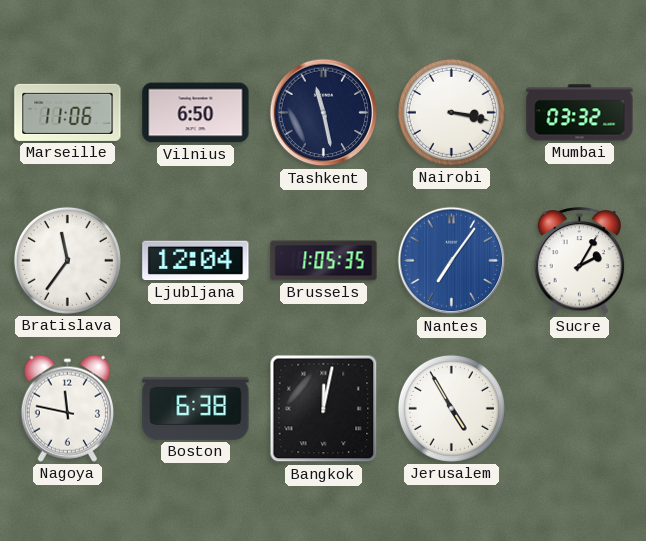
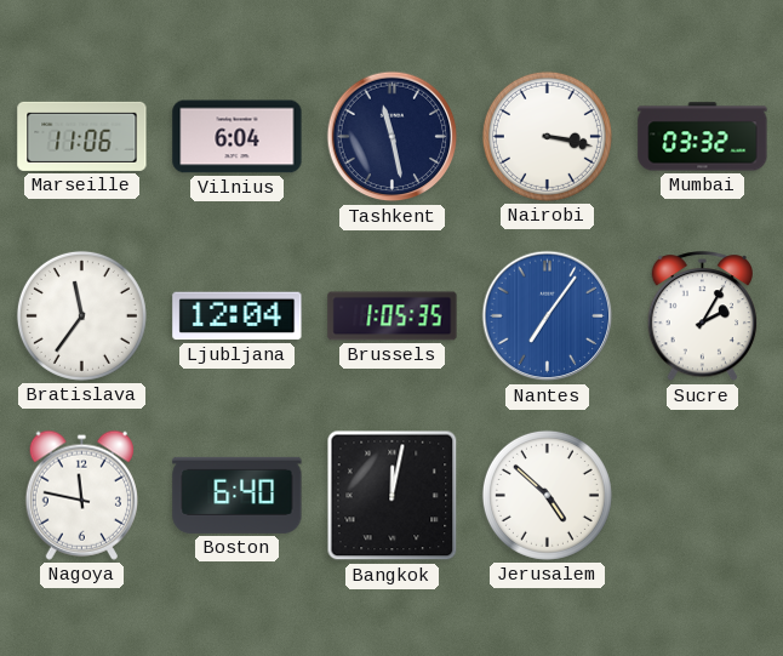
Vilnius: 6:50 -> 6:04
Boston: 6:38 -> 6:40
Jerusalem: 4:55 -> 4:52
